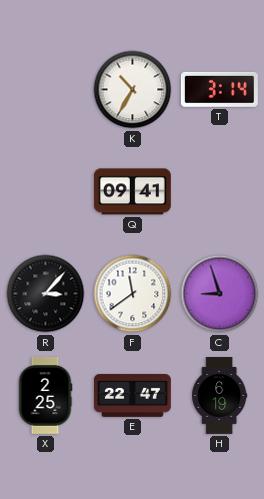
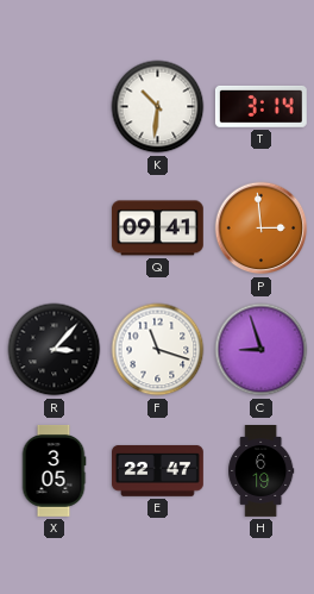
K: 10:35 -> 10:31
P: none -> 2:59
F: 11:39 -> 11:18
X: 2:25 -> 3:05
